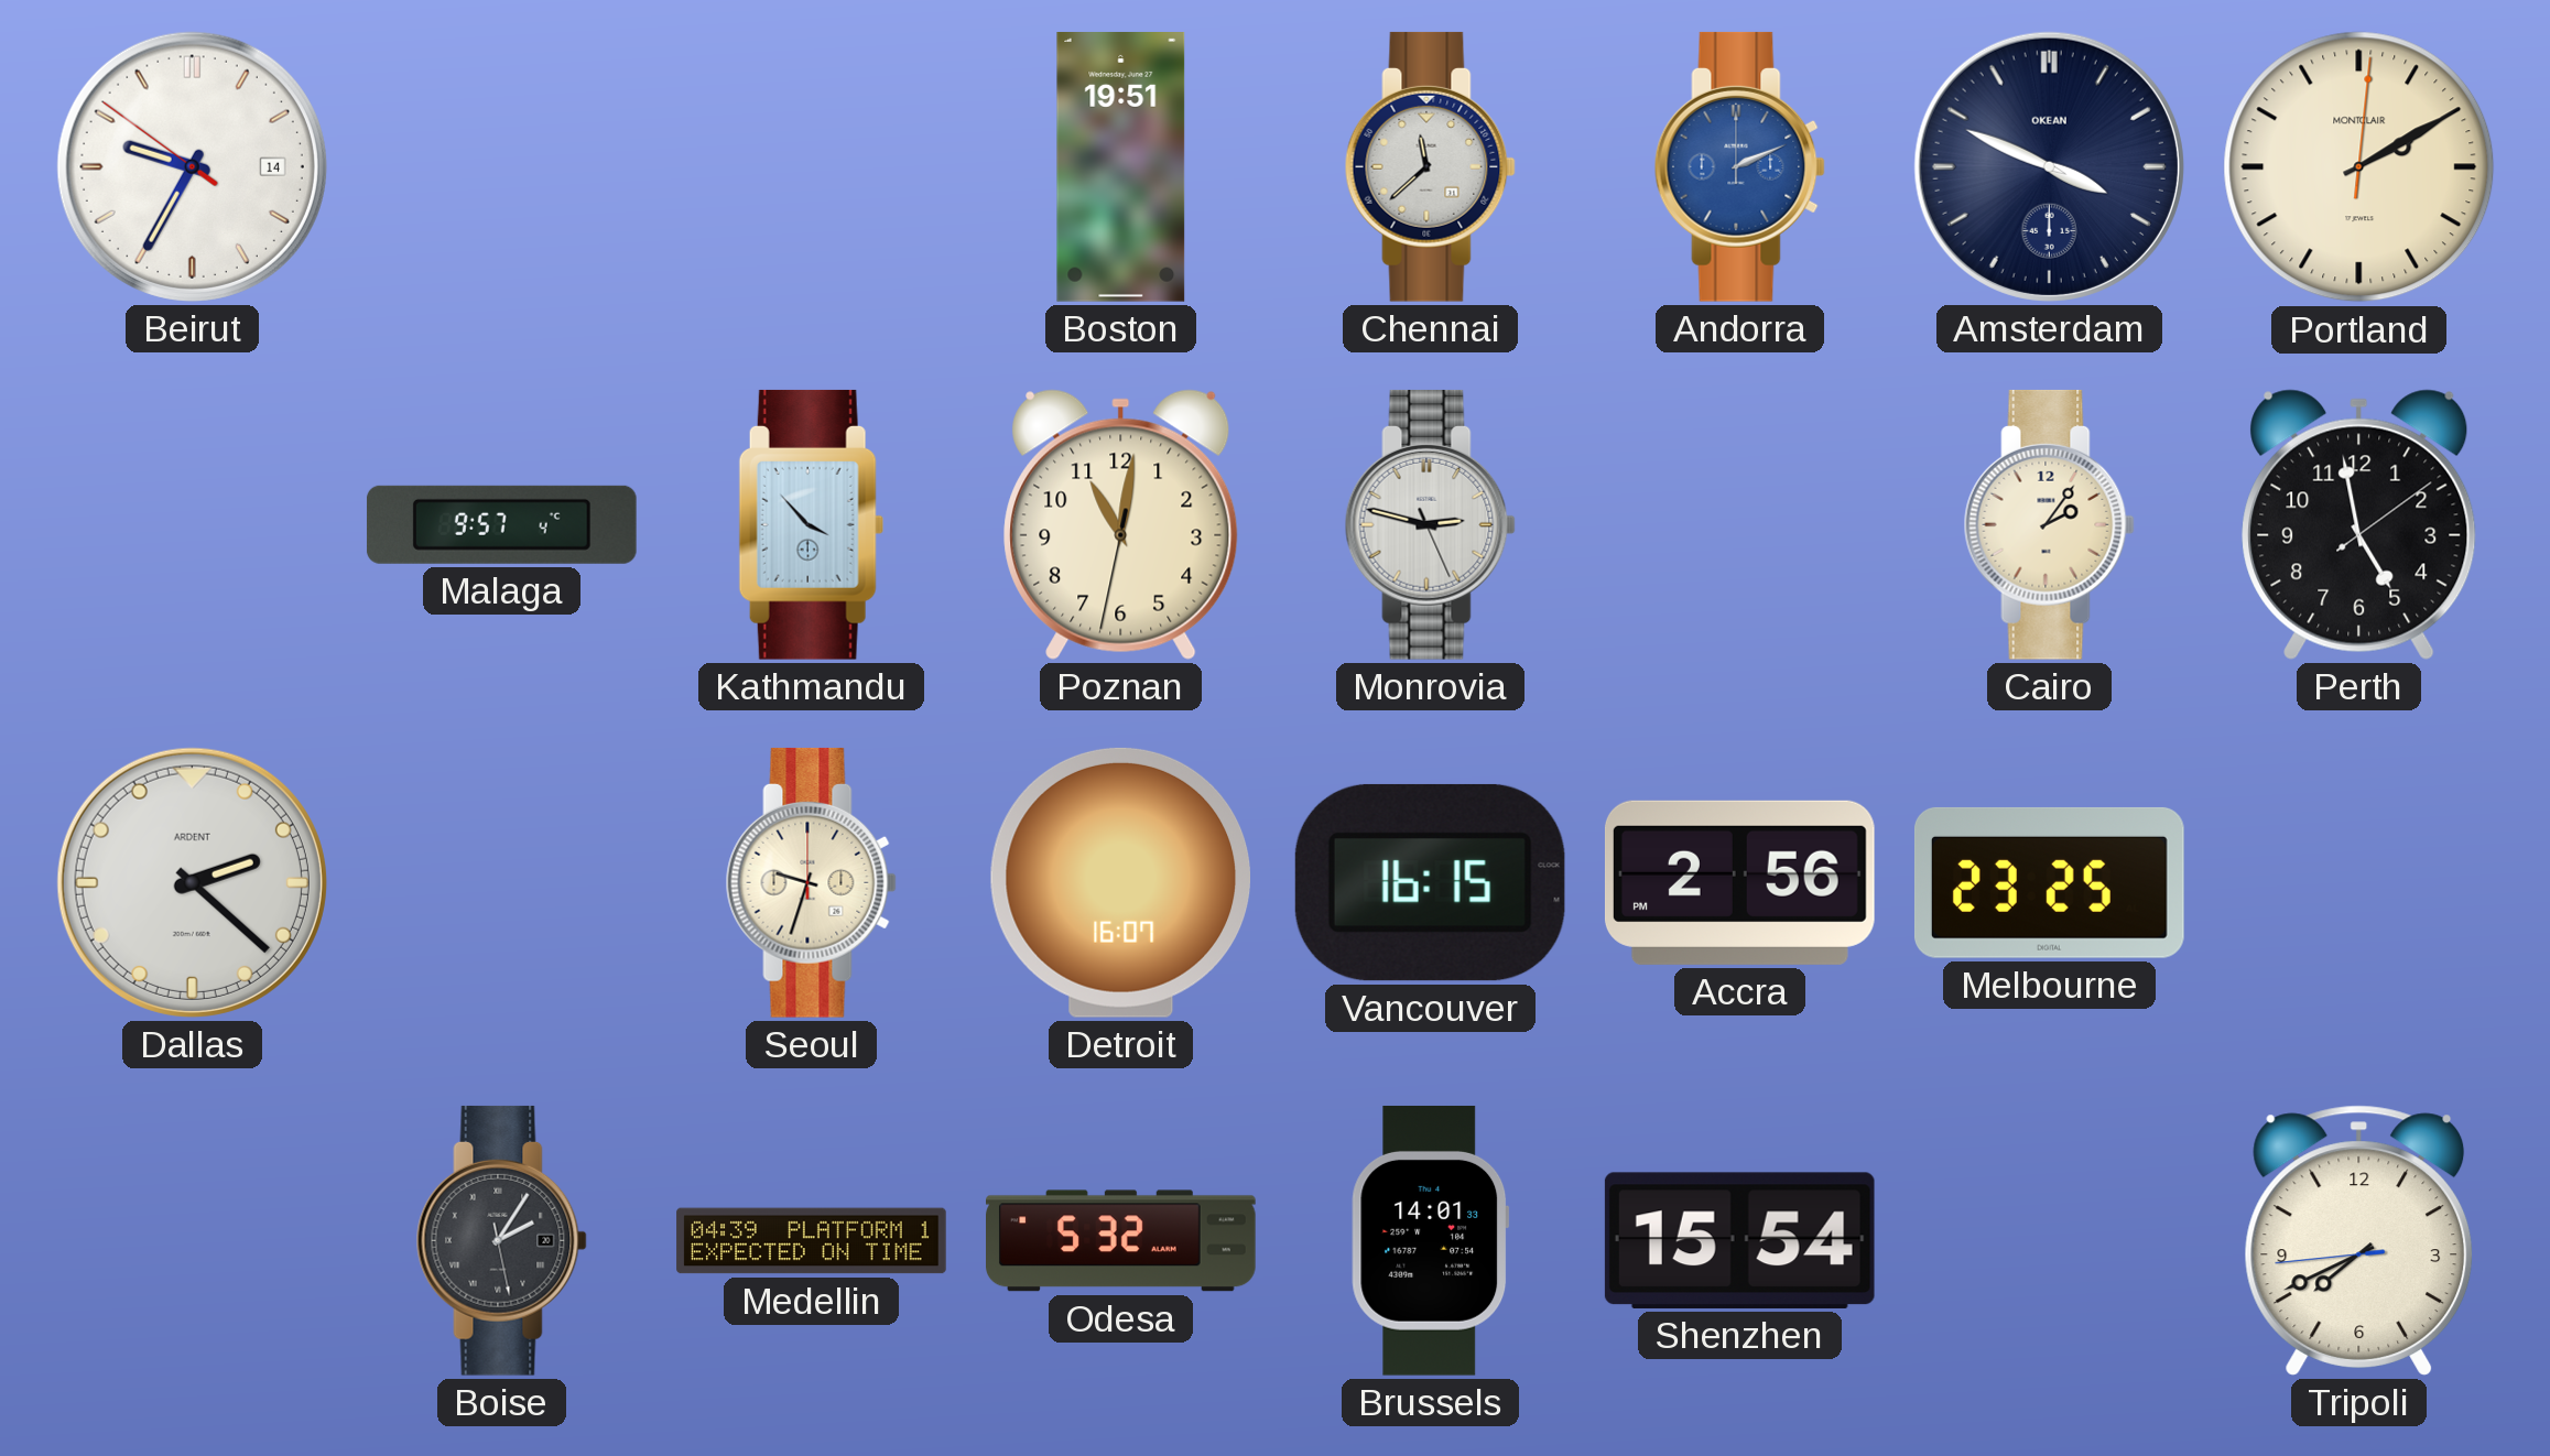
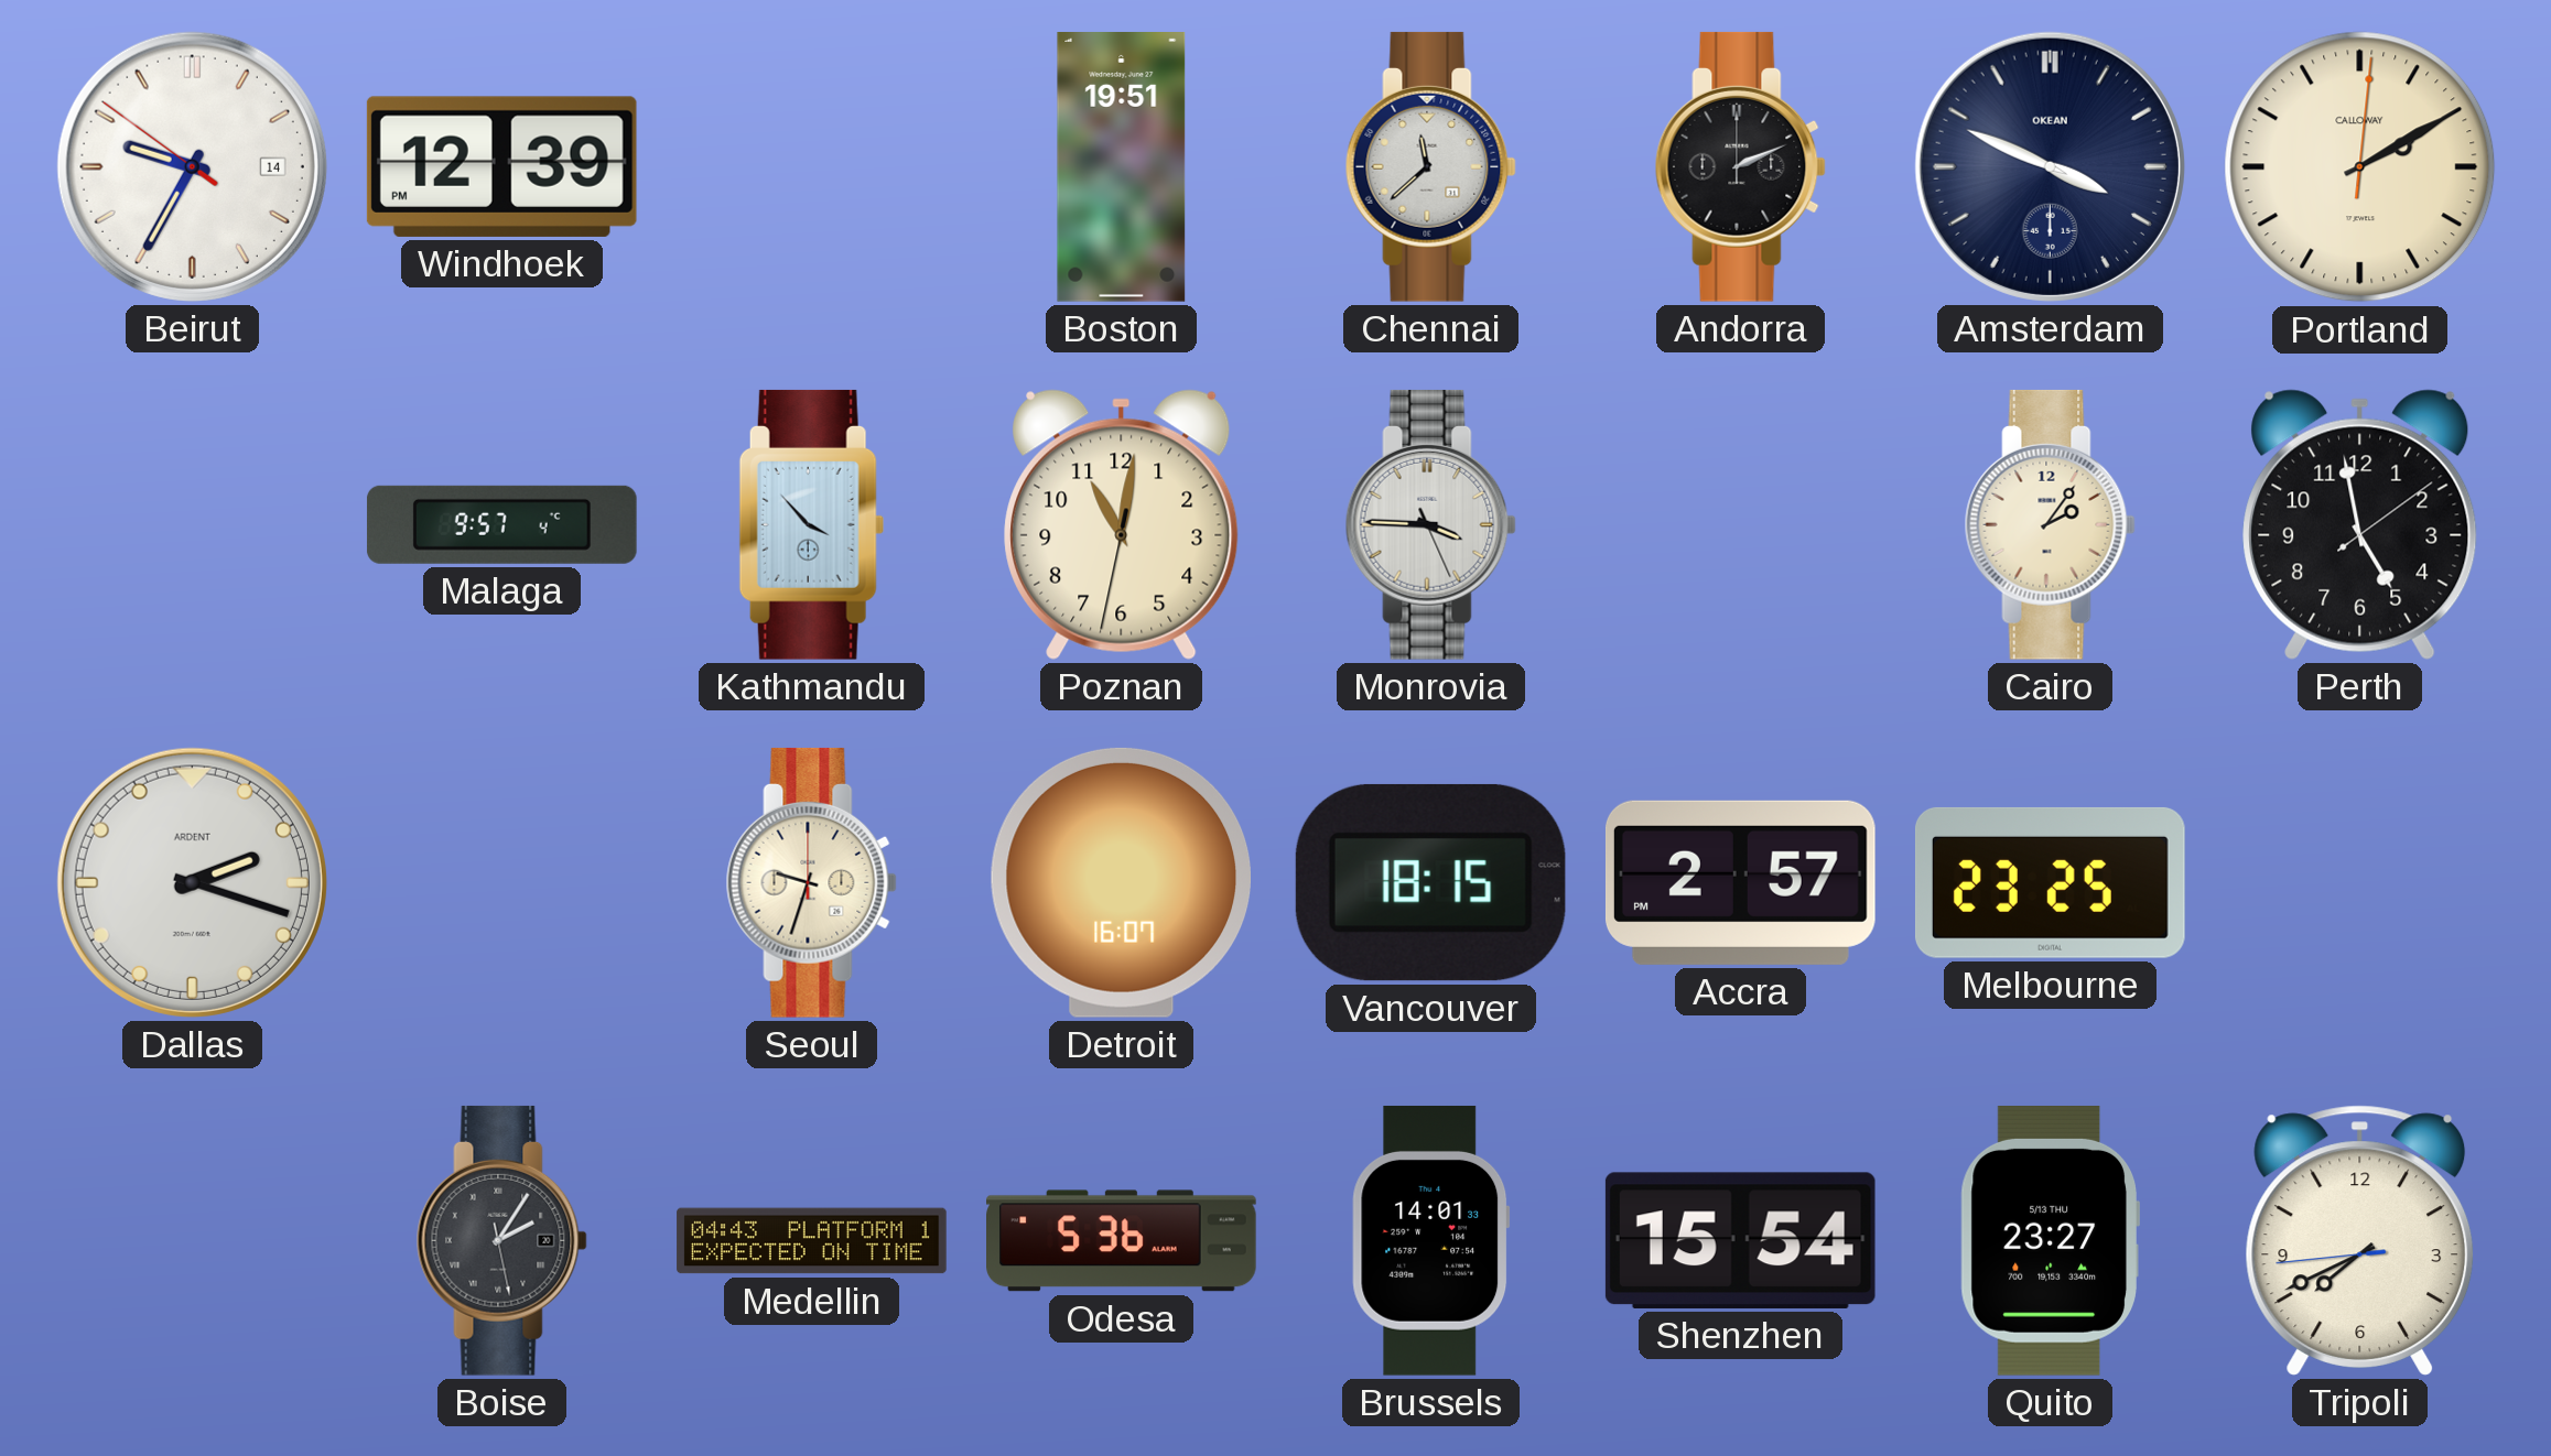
Windhoek: none -> 12:39
Andorra dial: blue -> black
Portland brand: MONTCLAIR -> CALLOWAY
Monrovia: 2:47 -> 3:45
Dallas: 2:22 -> 2:18
Vancouver: 16:15 -> 18:15
Accra: 2:56 -> 2:57
Medellin: 04:39 -> 04:43
Odesa: 5:32 -> 5:36
Quito: none -> 23:27
